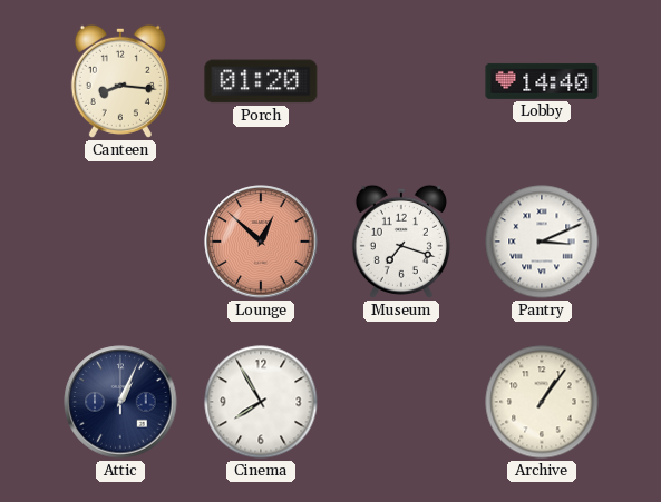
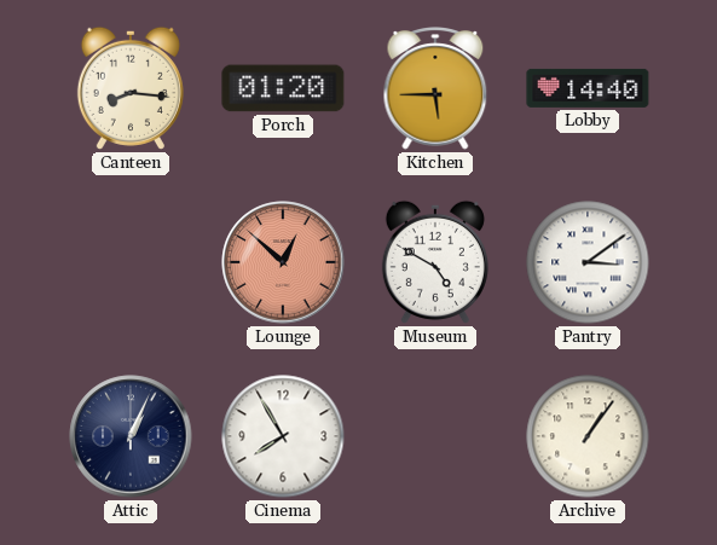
Kitchen: none -> 5:45
Museum: 7:18 -> 4:50
Pantry: 3:11 -> 3:09
